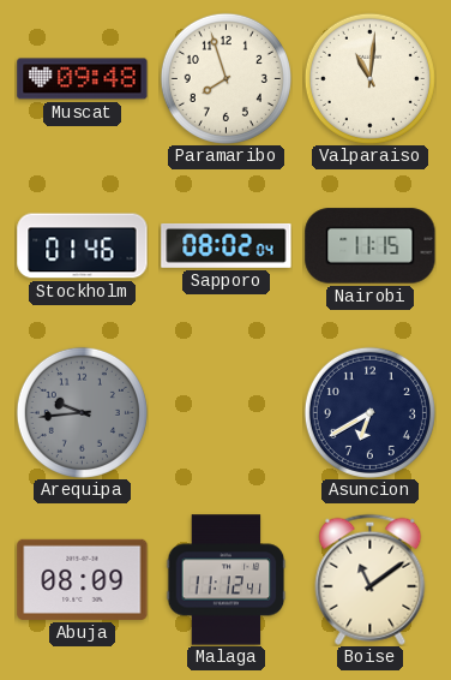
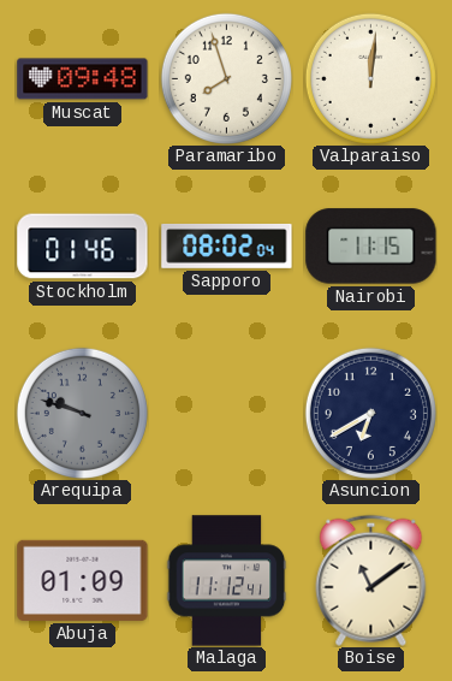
Valparaiso: 11:01 -> 12:01
Arequipa: 9:44 -> 9:48
Abuja: 08:09 -> 01:09
